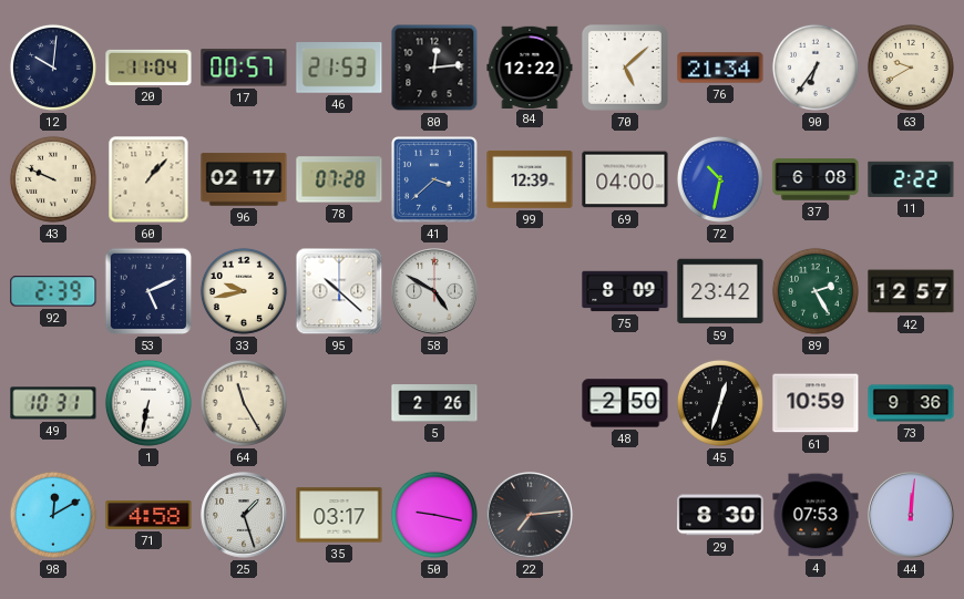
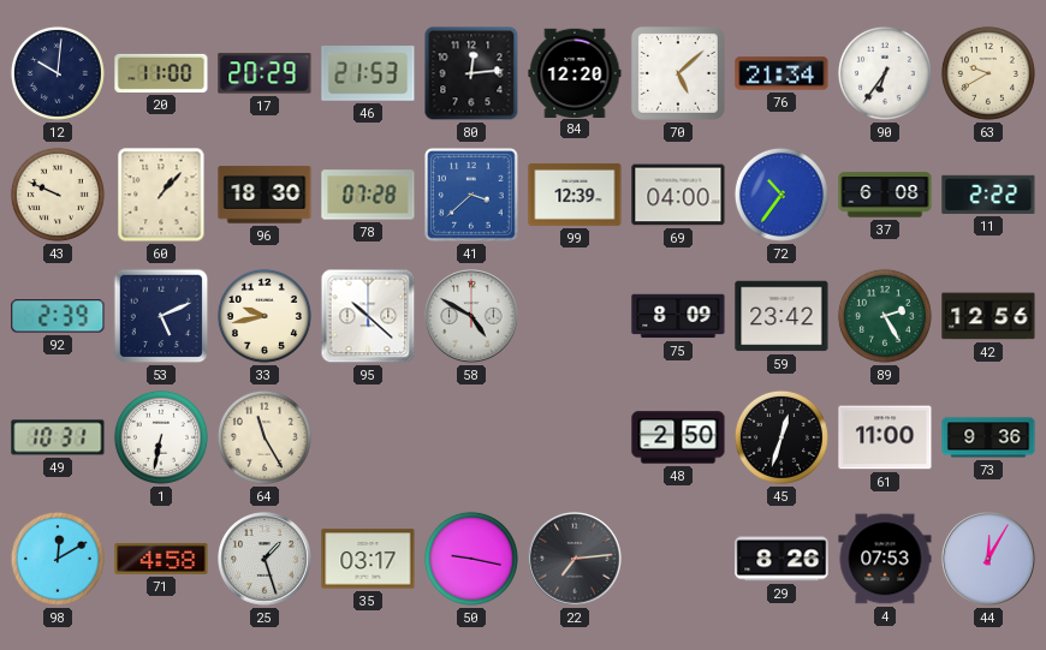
20: 11:04 -> 11:00
17: 00:57 -> 20:29
84: 12:22 -> 12:20
96: 02:17 -> 18:30
72: 10:32 -> 10:36
42: 12:57 -> 12:56
5: 2:26 -> none
61: 10:59 -> 11:00
29: 8:30 -> 8:26
44: 12:01 -> 12:05
